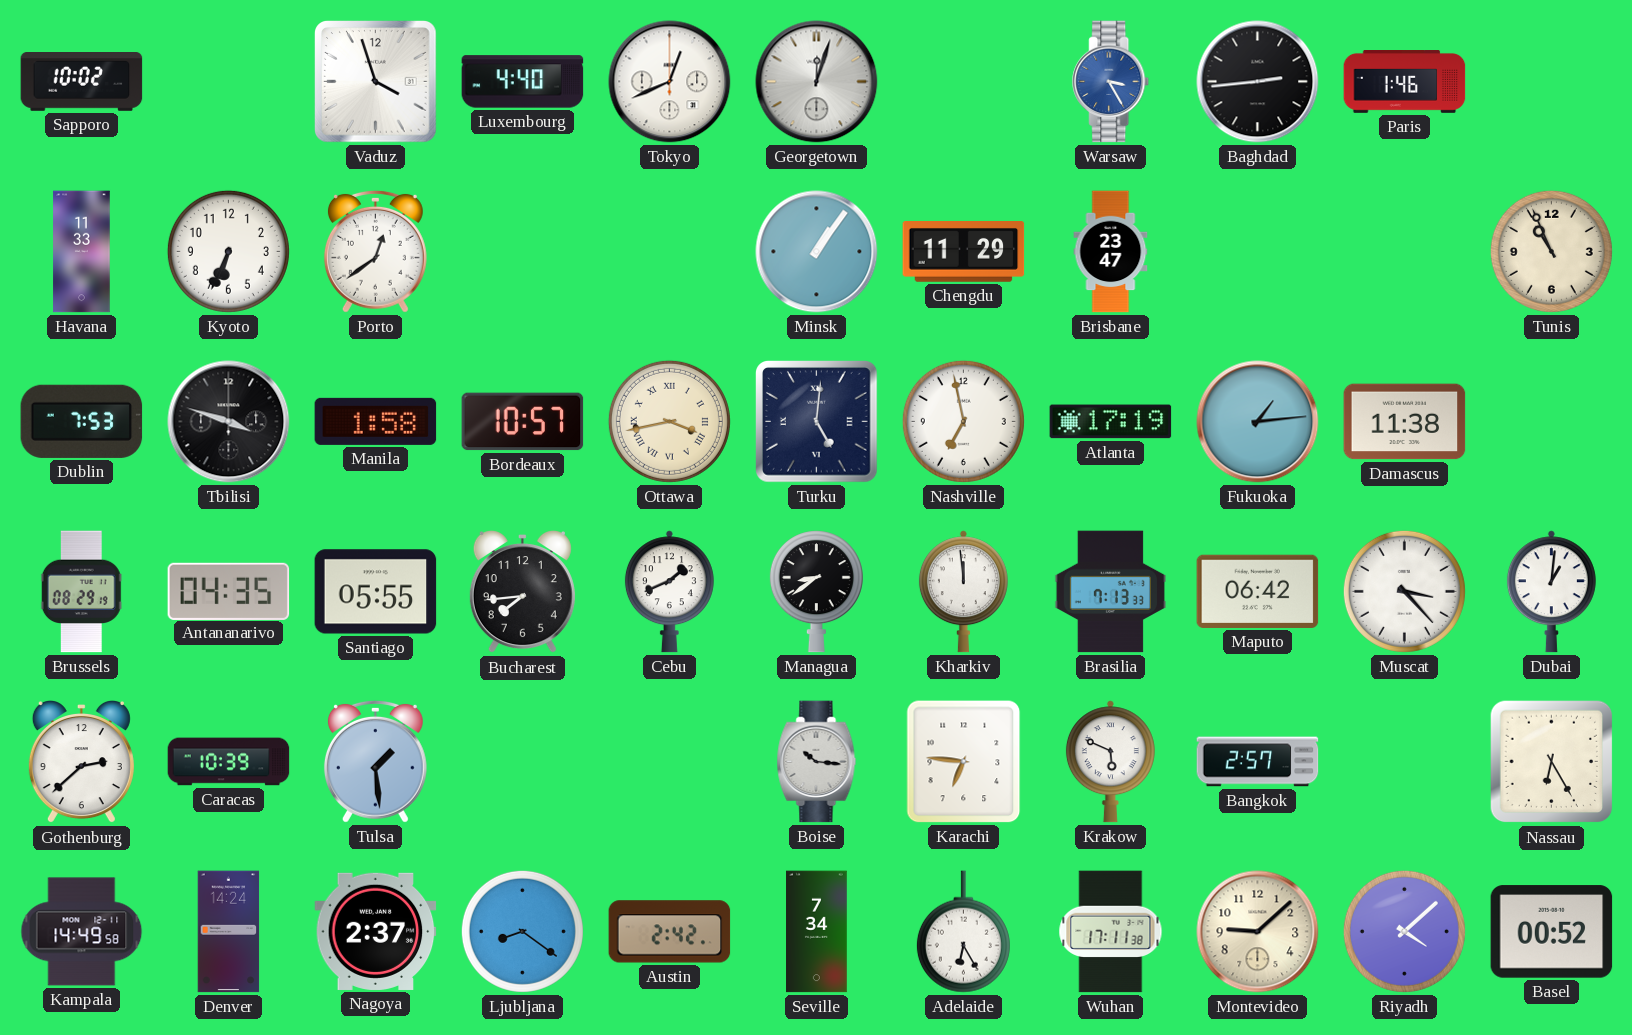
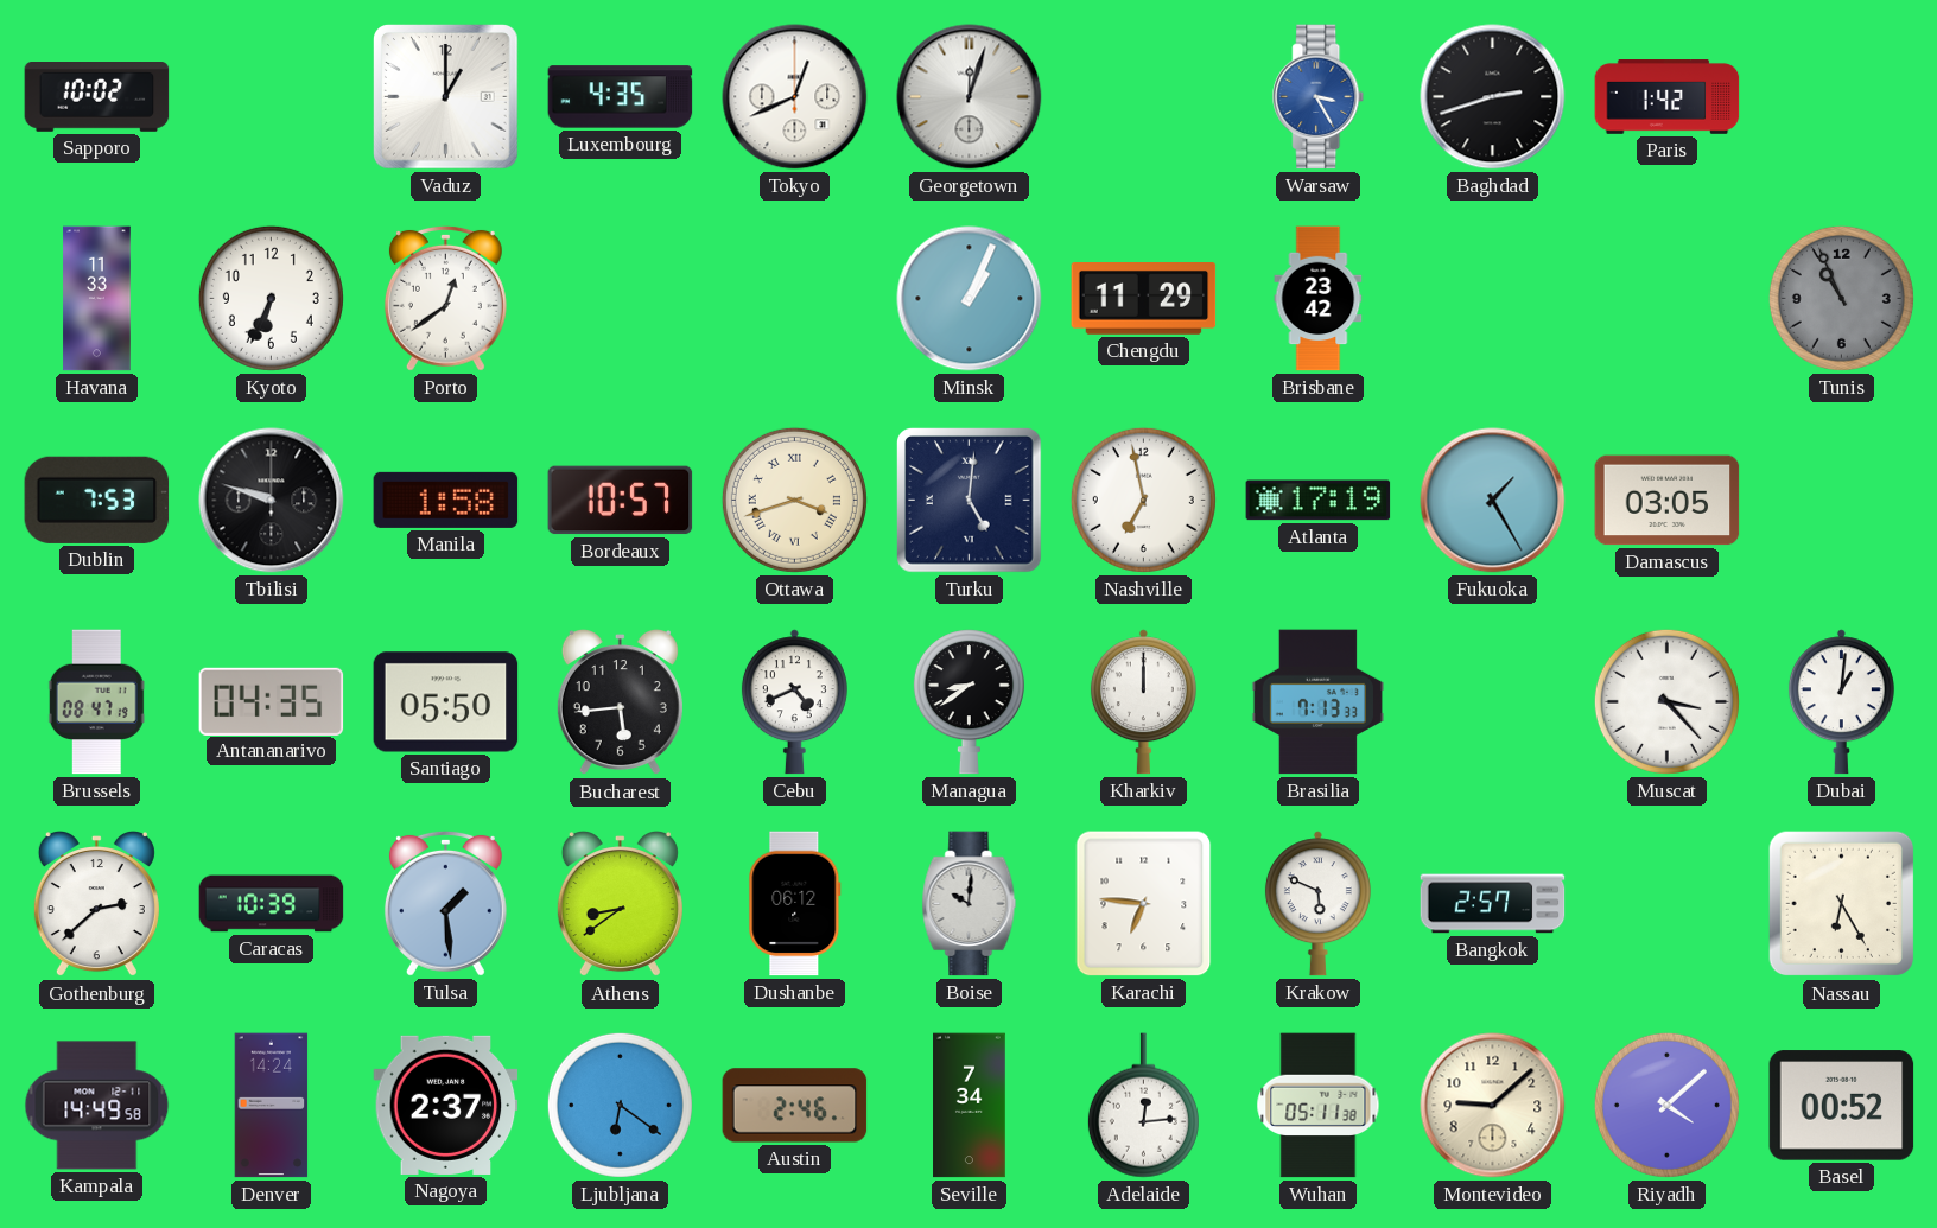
Vaduz: 3:57 -> 1:00
Luxembourg: 4:40 -> 4:35
Baghdad: 2:44 -> 2:42
Paris: 1:46 -> 1:42
Minsk: 1:06 -> 1:04
Brisbane: 23:47 -> 23:42
Tunis dial: cream -> grey
Tbilisi: 3:48 -> 9:48
Ottawa: 3:43 -> 3:42
Fukuoka: 1:14 -> 1:25
Damascus: 11:38 -> 03:05
Brussels: 08:29 -> 08:47
Santiago: 05:55 -> 05:50
Bucharest: 7:44 -> 5:44
Cebu: 1:41 -> 4:41
Kharkiv: 11:59 -> 12:00
Maputo: 06:42 -> none
Athens: none -> 8:39
Dushanbe: none -> 06:12
Boise: 10:16 -> 10:01
Ljubljana: 8:21 -> 6:21
Austin: 2:42 -> 2:46
Adelaide: 6:25 -> 12:14
Wuhan: 17:11 -> 05:11
